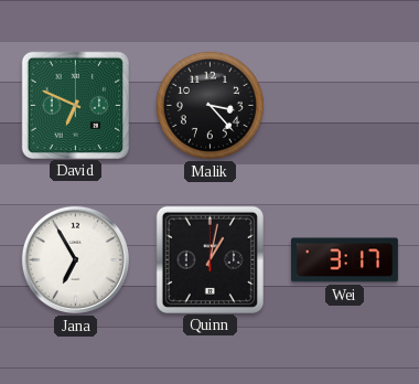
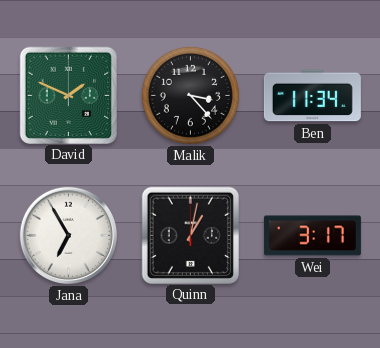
David: 6:49 -> 1:49
Ben: none -> 11:34
